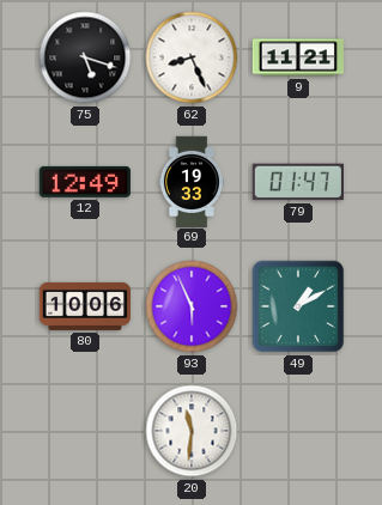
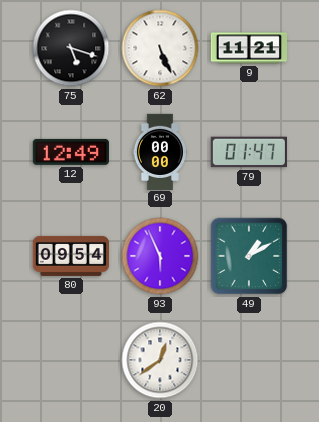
62: 8:26 -> 5:26
69: 19:33 -> 00:00
80: 10:06 -> 09:54
20: 11:31 -> 12:39
